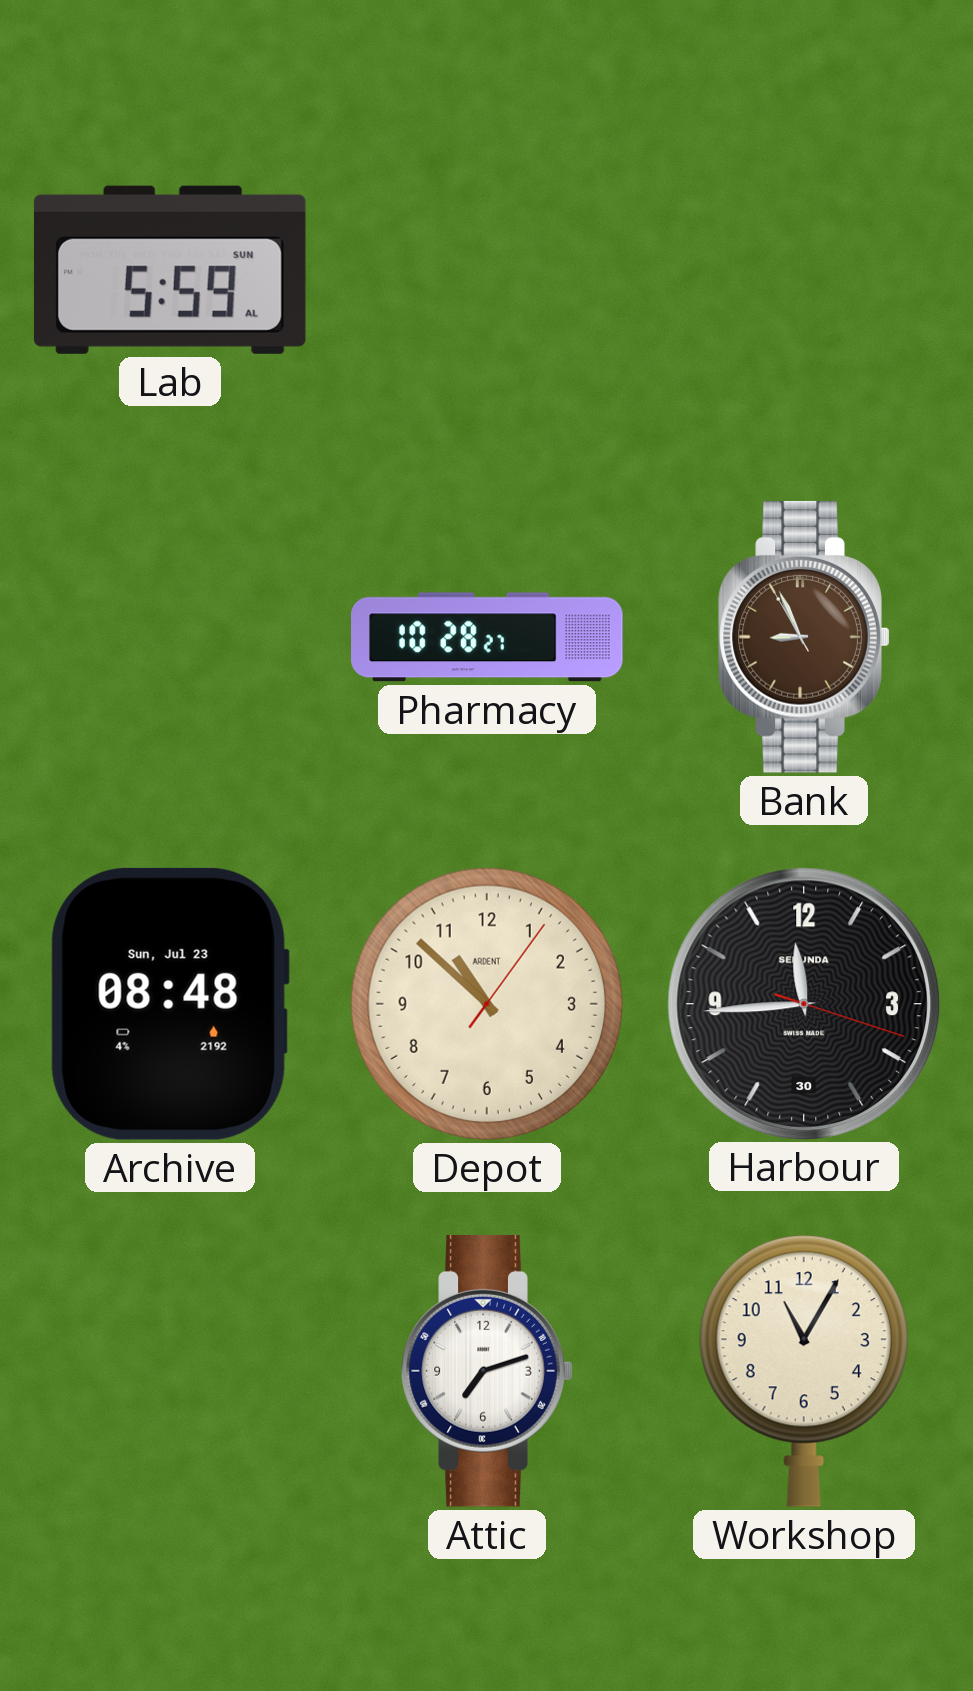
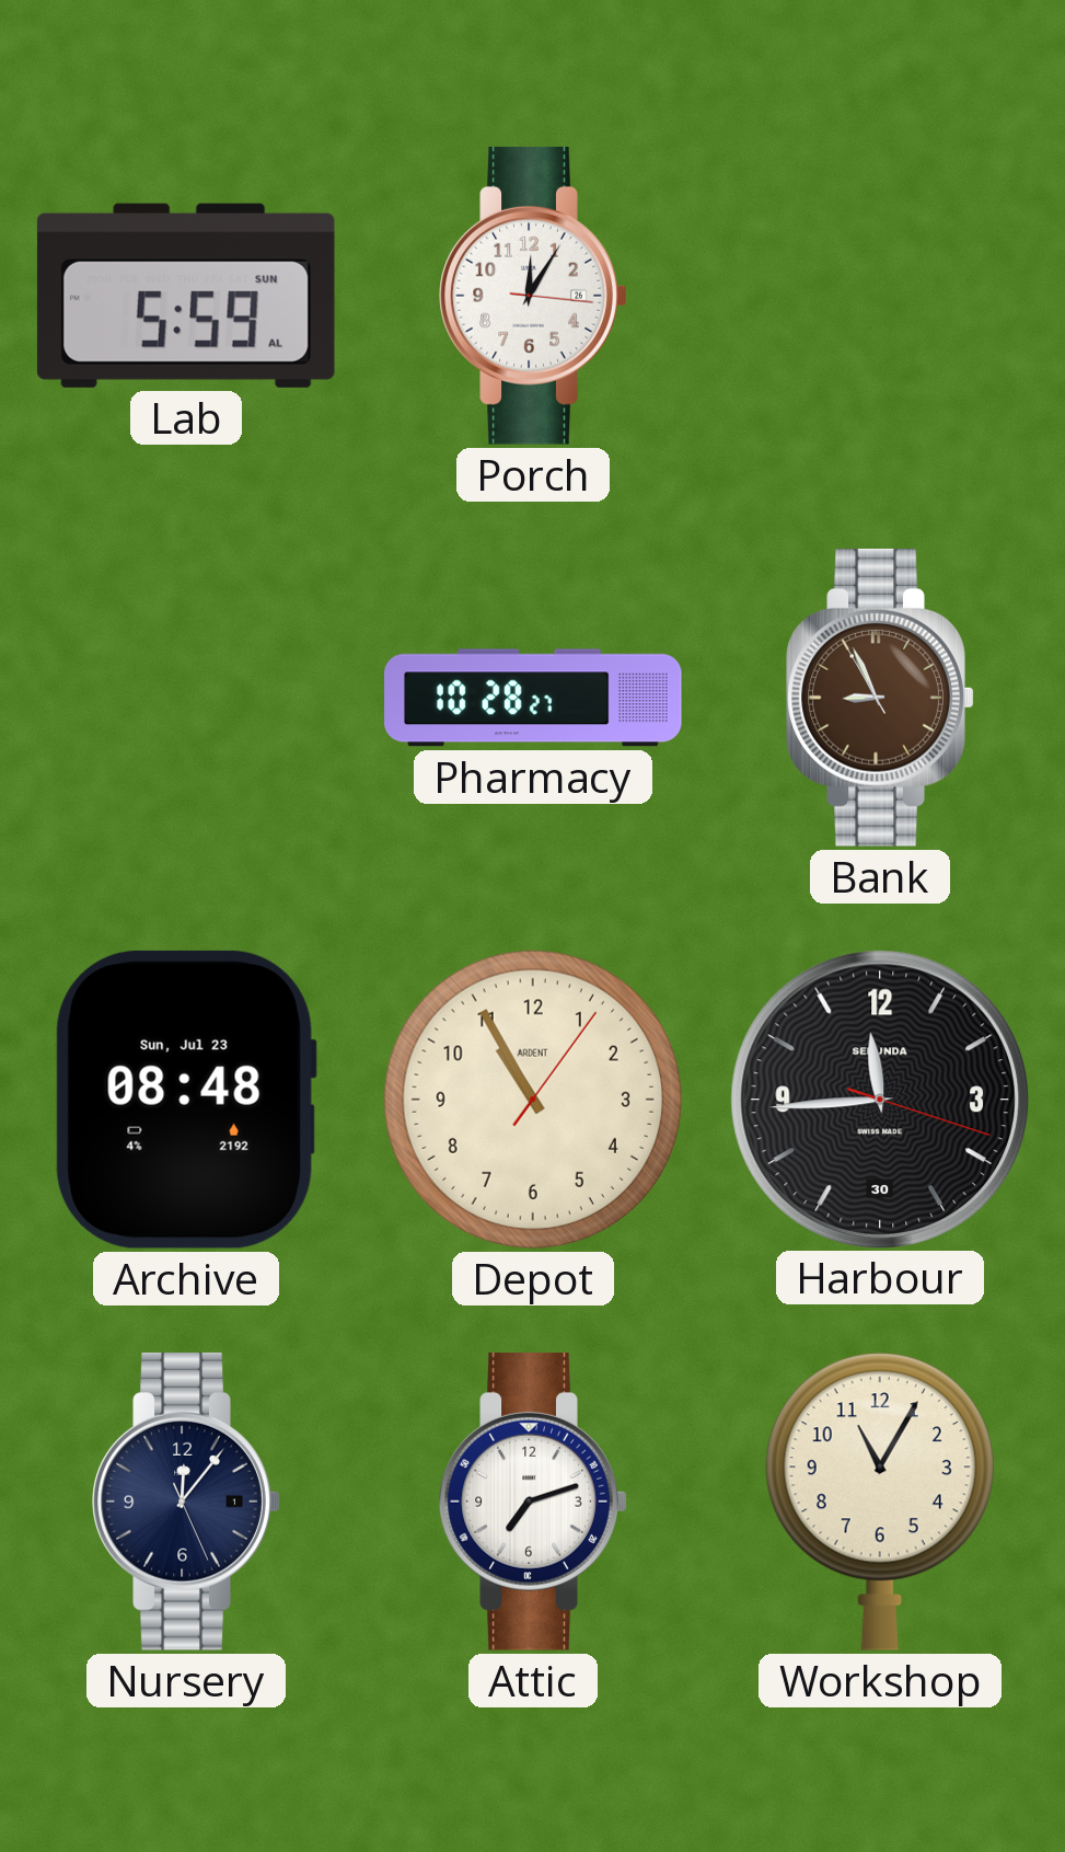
Porch: none -> 12:05
Depot: 10:52 -> 10:55
Nursery: none -> 12:06
